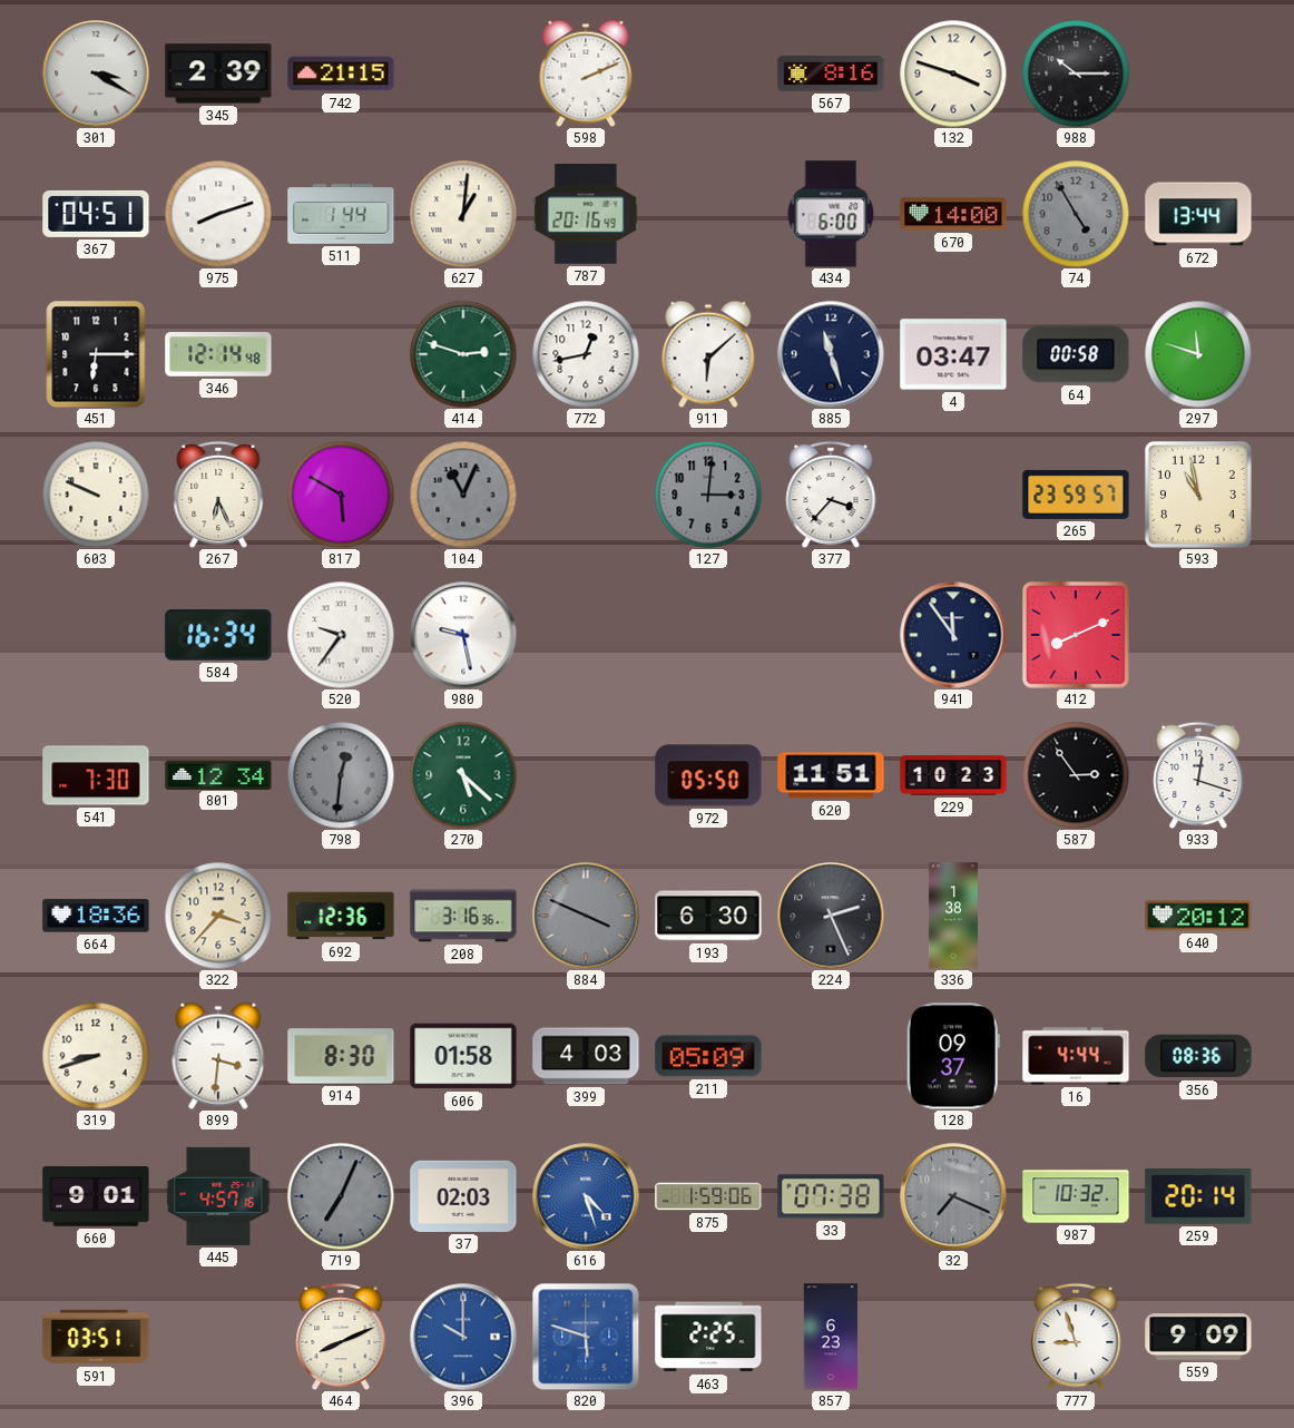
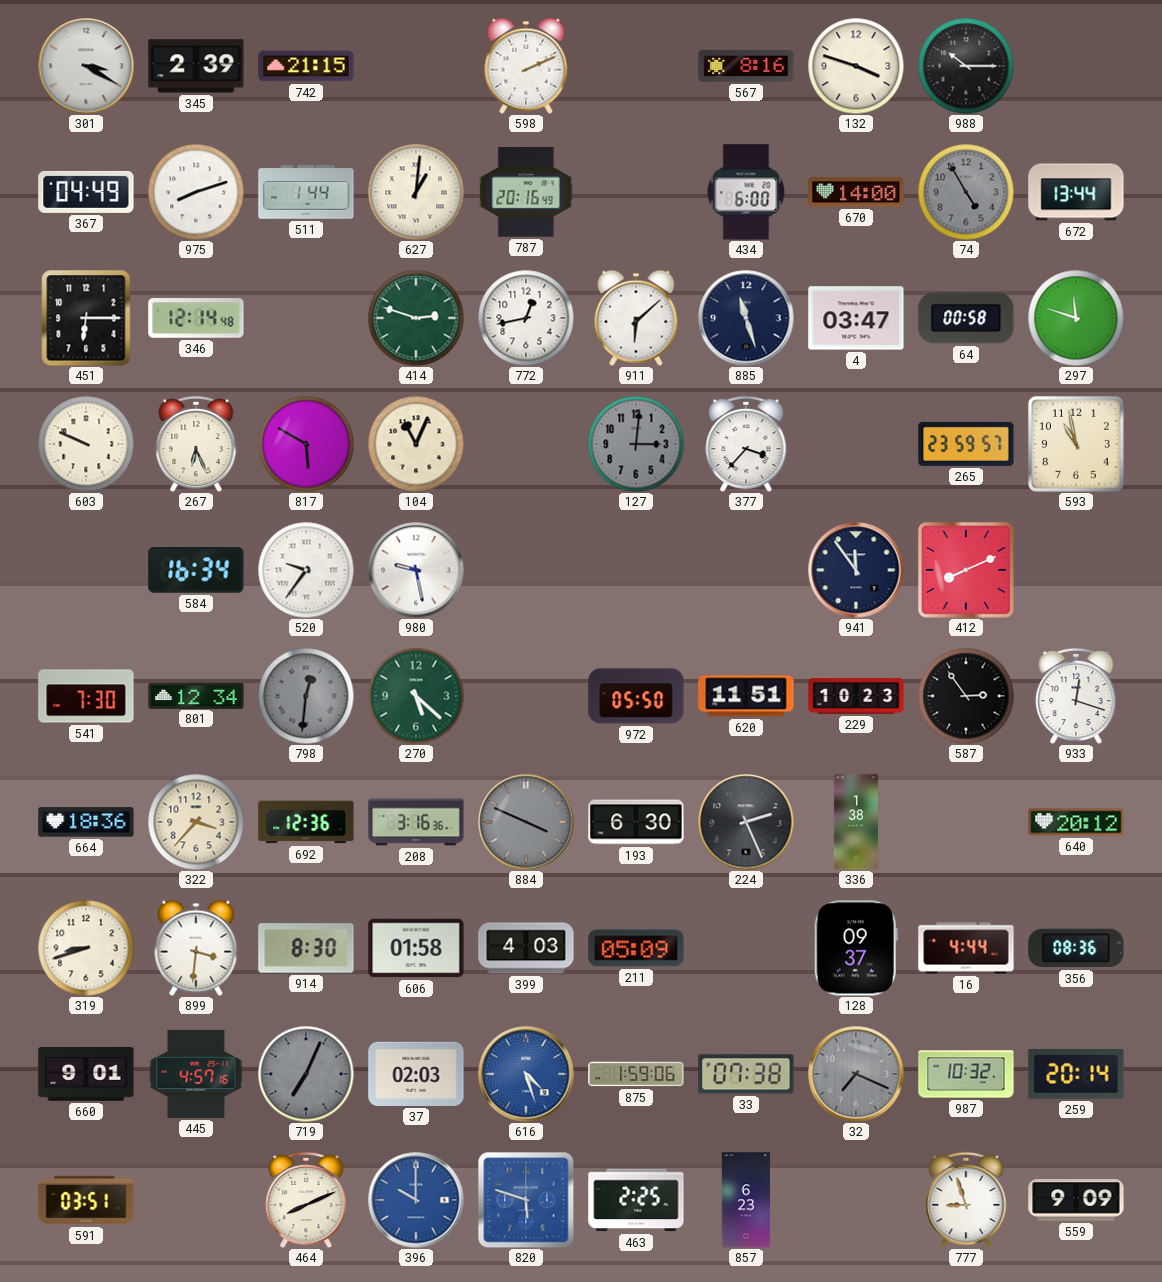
367: 04:51 -> 04:49
104 dial: grey -> cream
